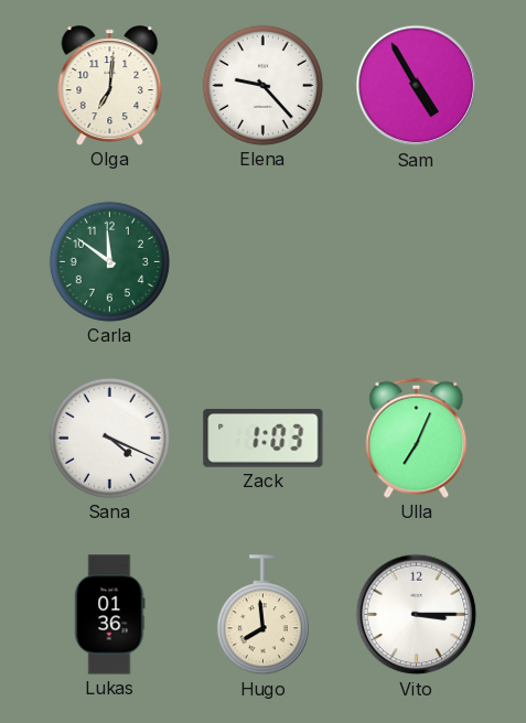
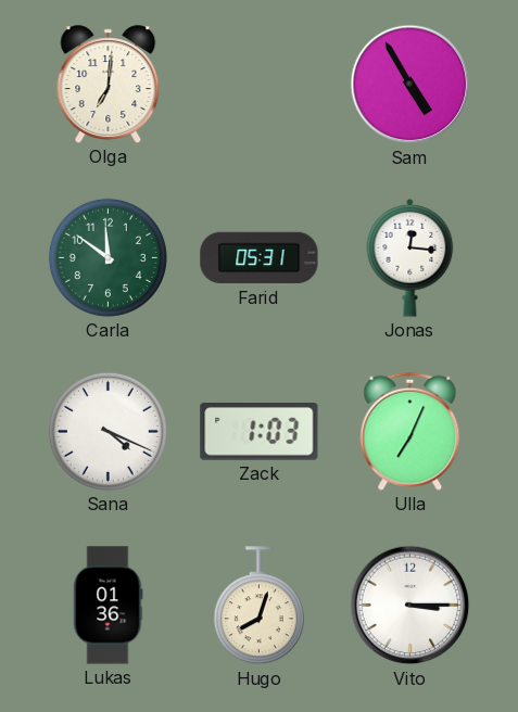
Elena: 9:23 -> none
Farid: none -> 05:31
Jonas: none -> 12:16
Hugo: 7:59 -> 8:03
